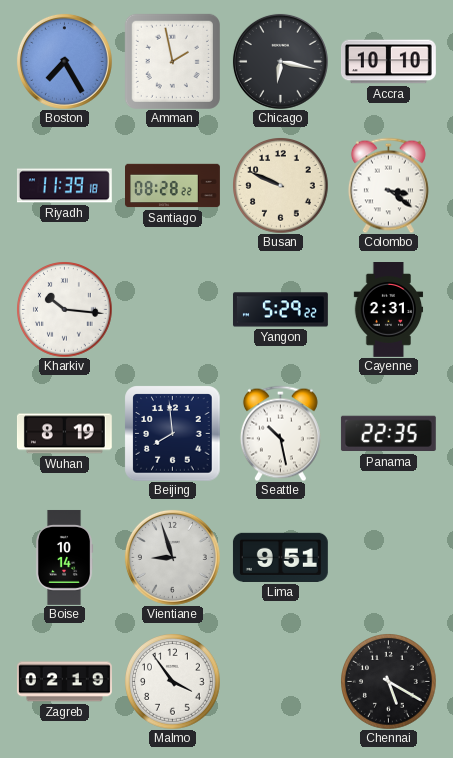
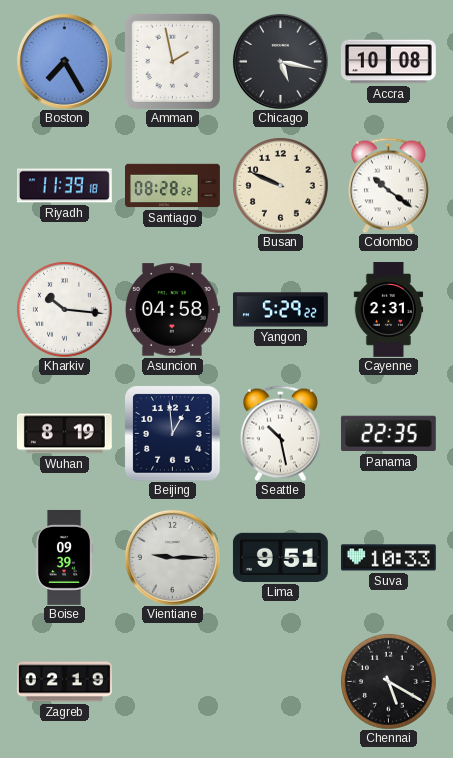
Chicago: 6:17 -> 5:17
Accra: 10:10 -> 10:08
Colombo: 3:21 -> 10:21
Asuncion: none -> 04:58
Beijing: 7:59 -> 12:59
Boise: 10:14 -> 09:39
Vientiane: 8:57 -> 9:15
Suva: none -> 10:33
Malmo: 3:54 -> none
